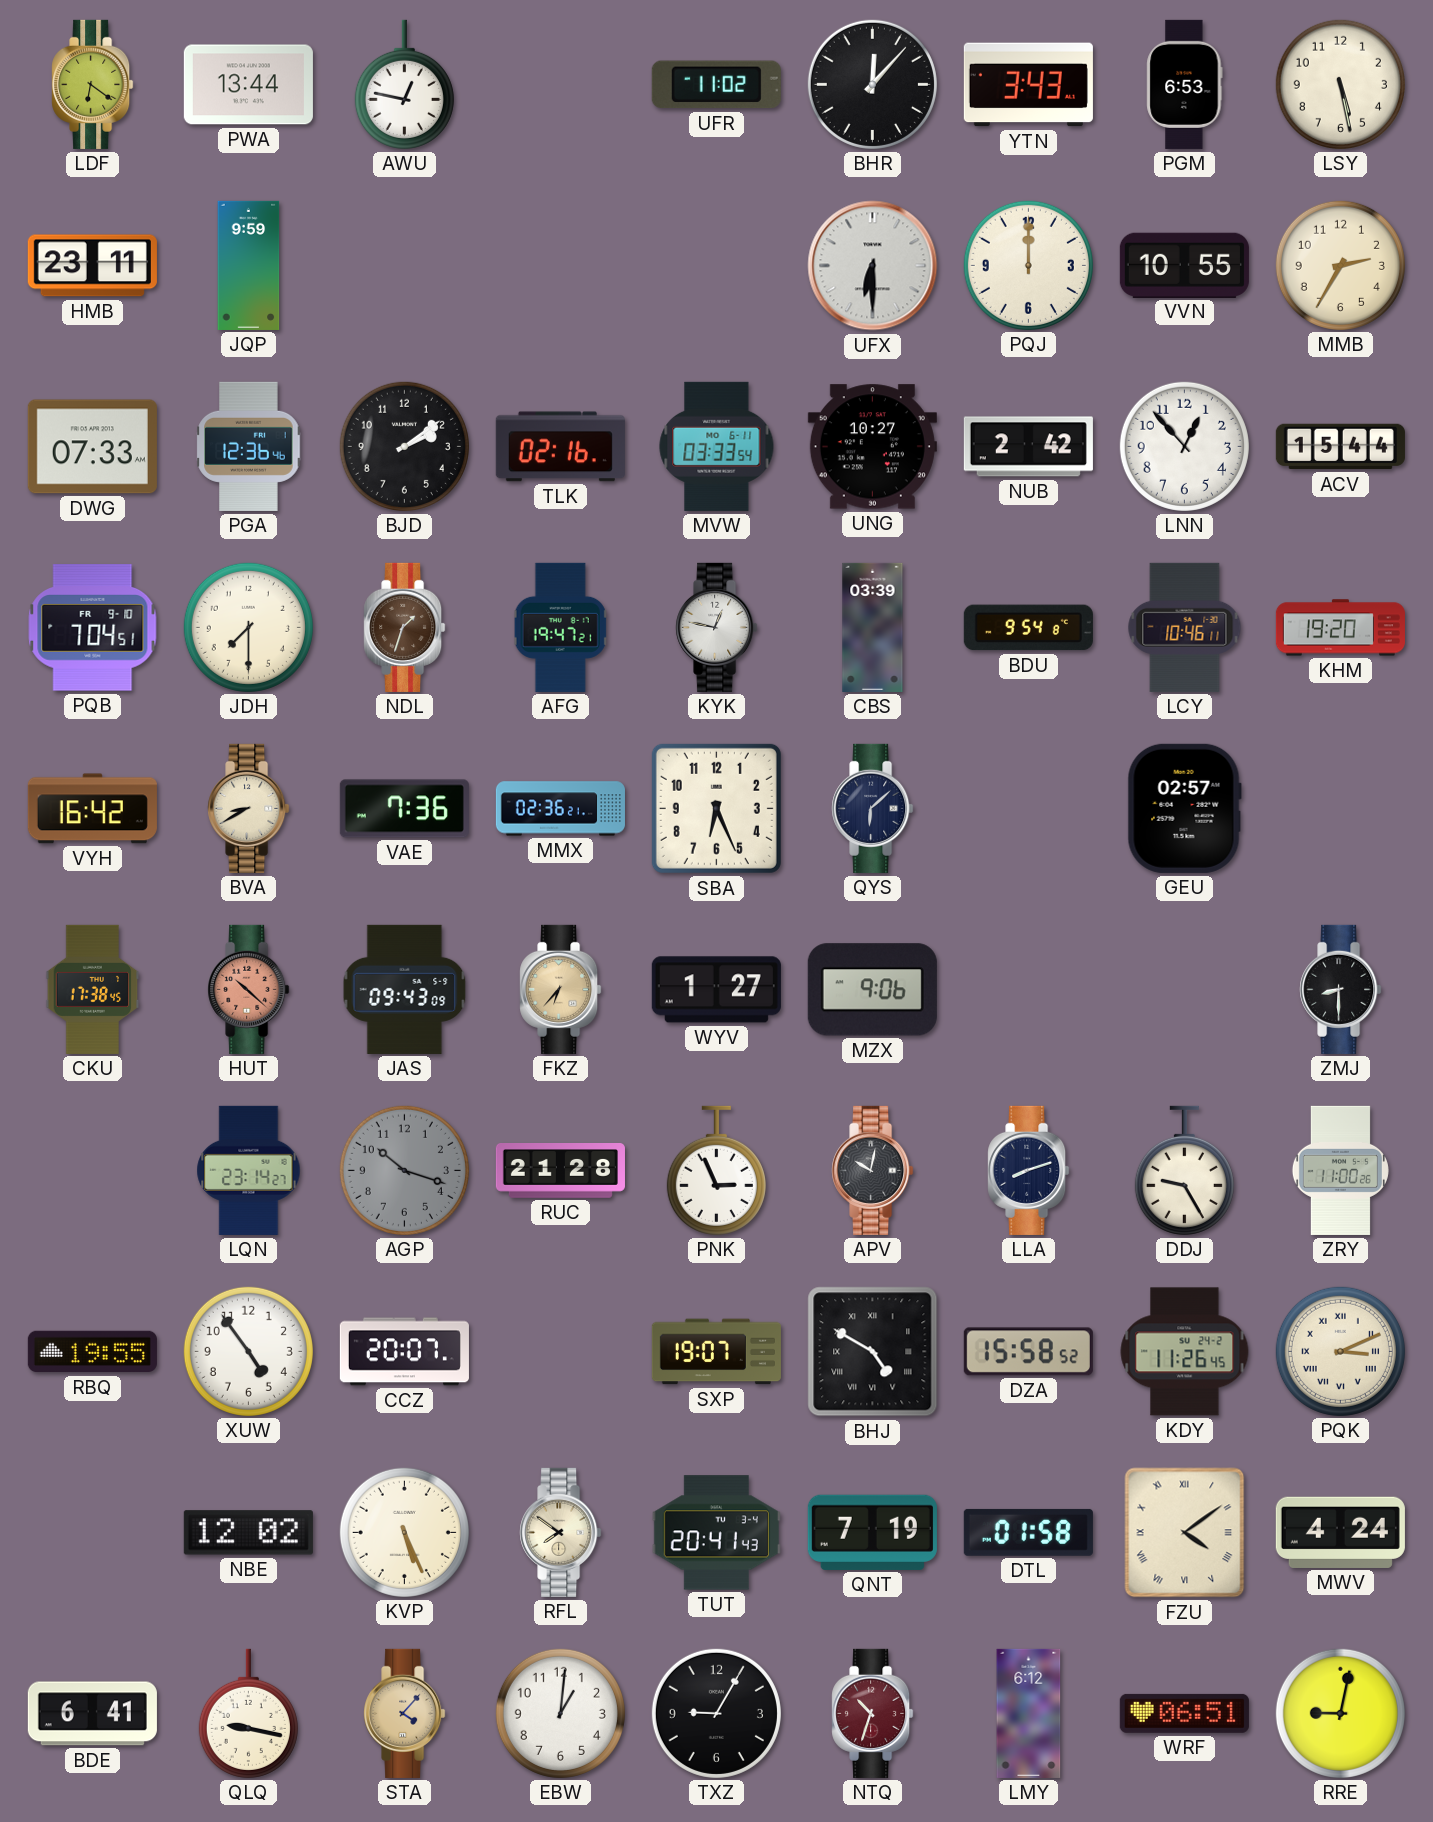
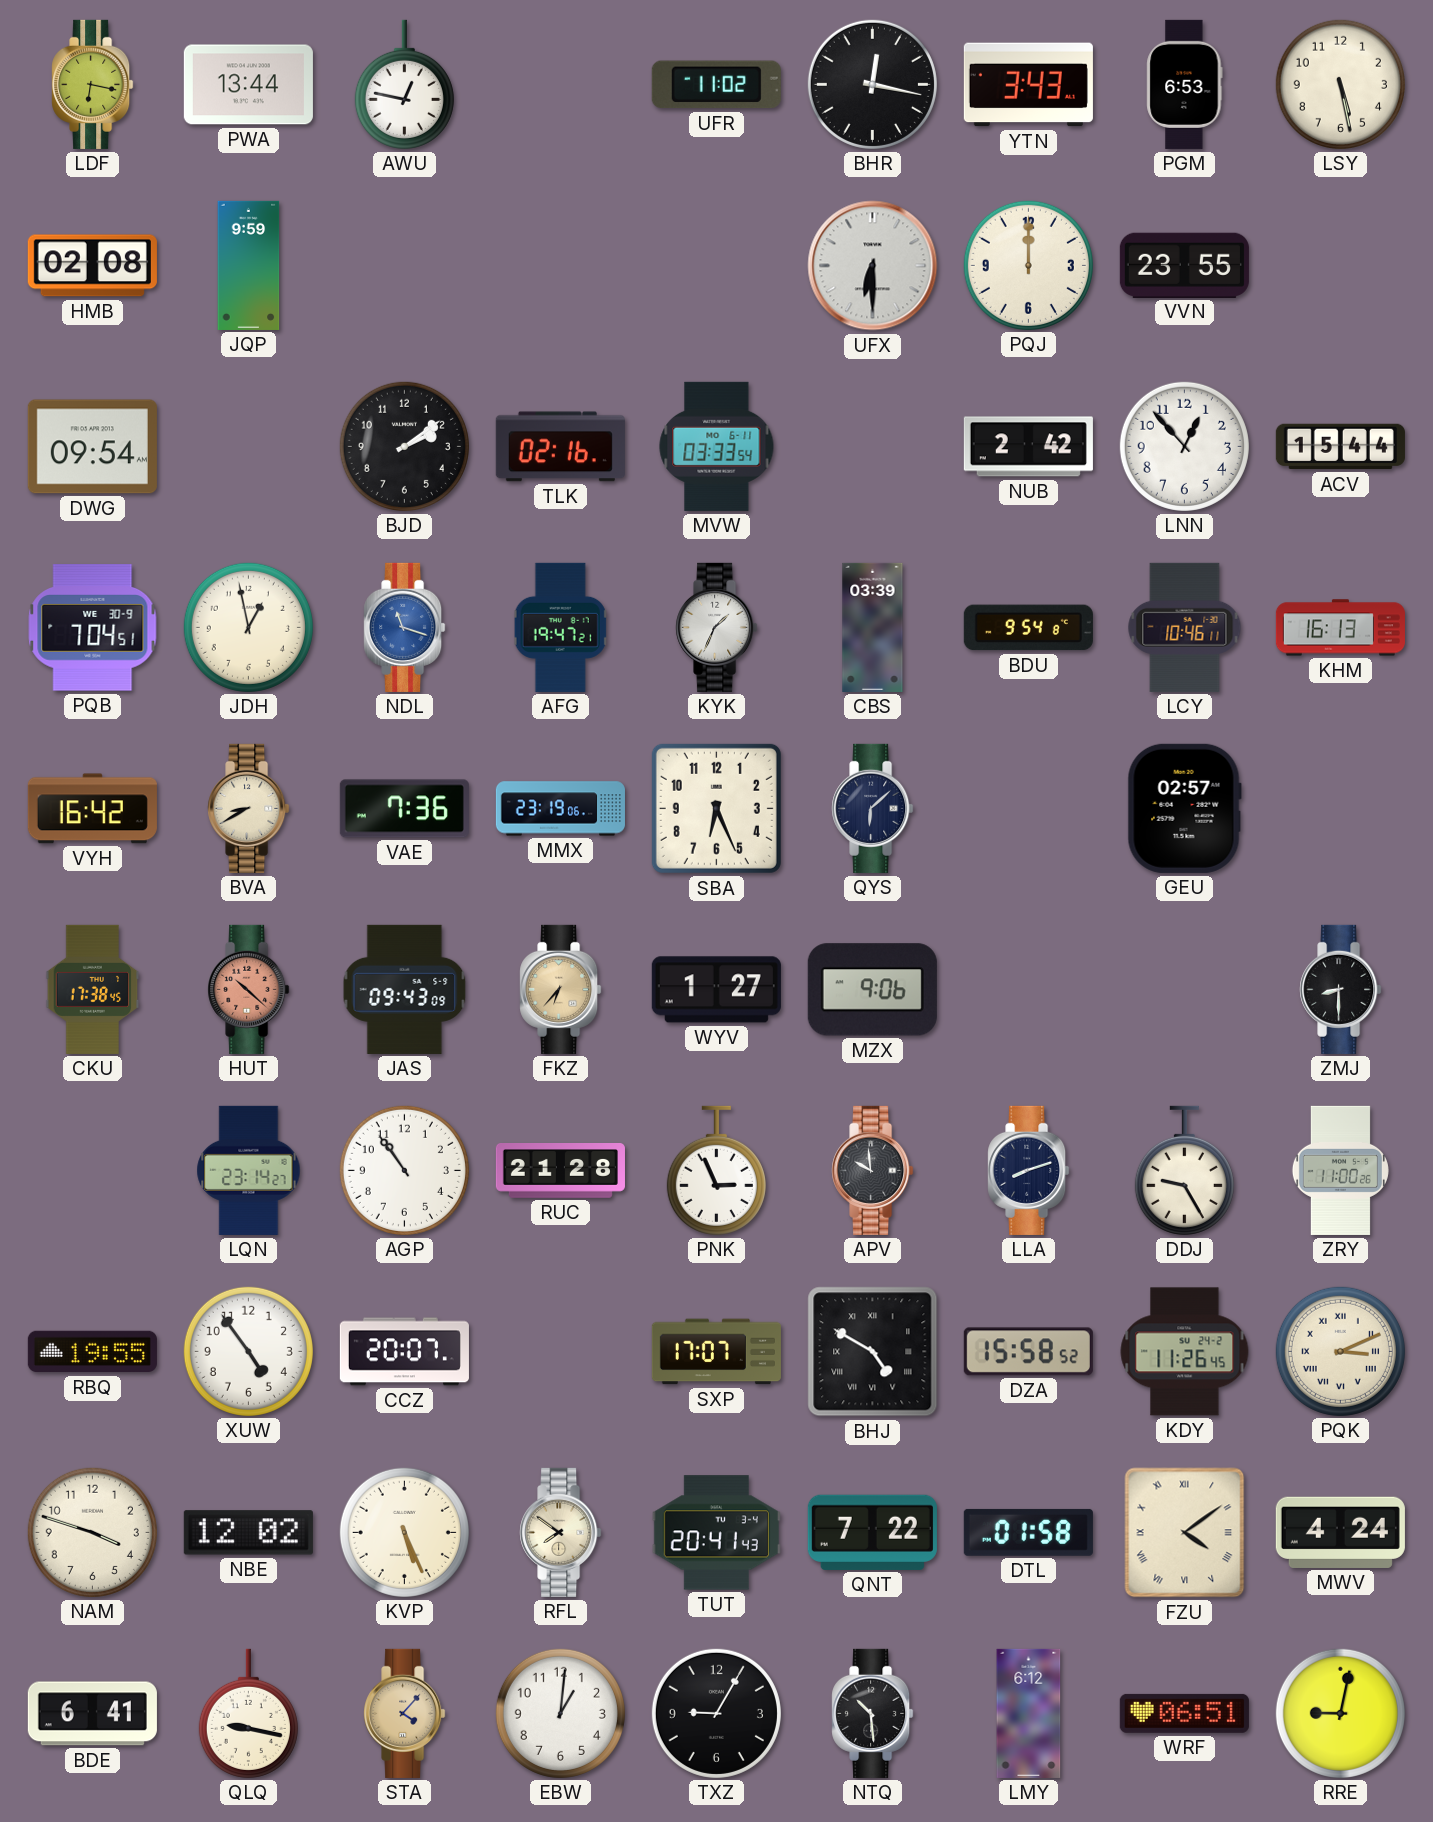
LDF: 6:21 -> 6:17
BHR: 12:07 -> 12:17
HMB: 23:11 -> 02:08
VVN: 10:55 -> 23:55
MMB: 2:35 -> none
DWG: 07:33 -> 09:54
PGA: 12:36 -> none
UNG: 10:27 -> none
PQB date: FR 9-10 -> WE 30-9
JDH: 7:30 -> 12:58
NDL: 1:33 -> 11:18
NDL dial: brown -> blue
KYK: 12:47 -> 1:34
KHM: 19:20 -> 16:13
MMX: 02:36 -> 23:19
AGP: 10:18 -> 10:54
AGP dial: grey -> white
APV: 10:02 -> 9:59
SXP: 19:07 -> 17:07
NAM: none -> 3:48
QNT: 7:19 -> 7:22
NTQ: 10:33 -> 10:29
NTQ dial: burgundy -> black
